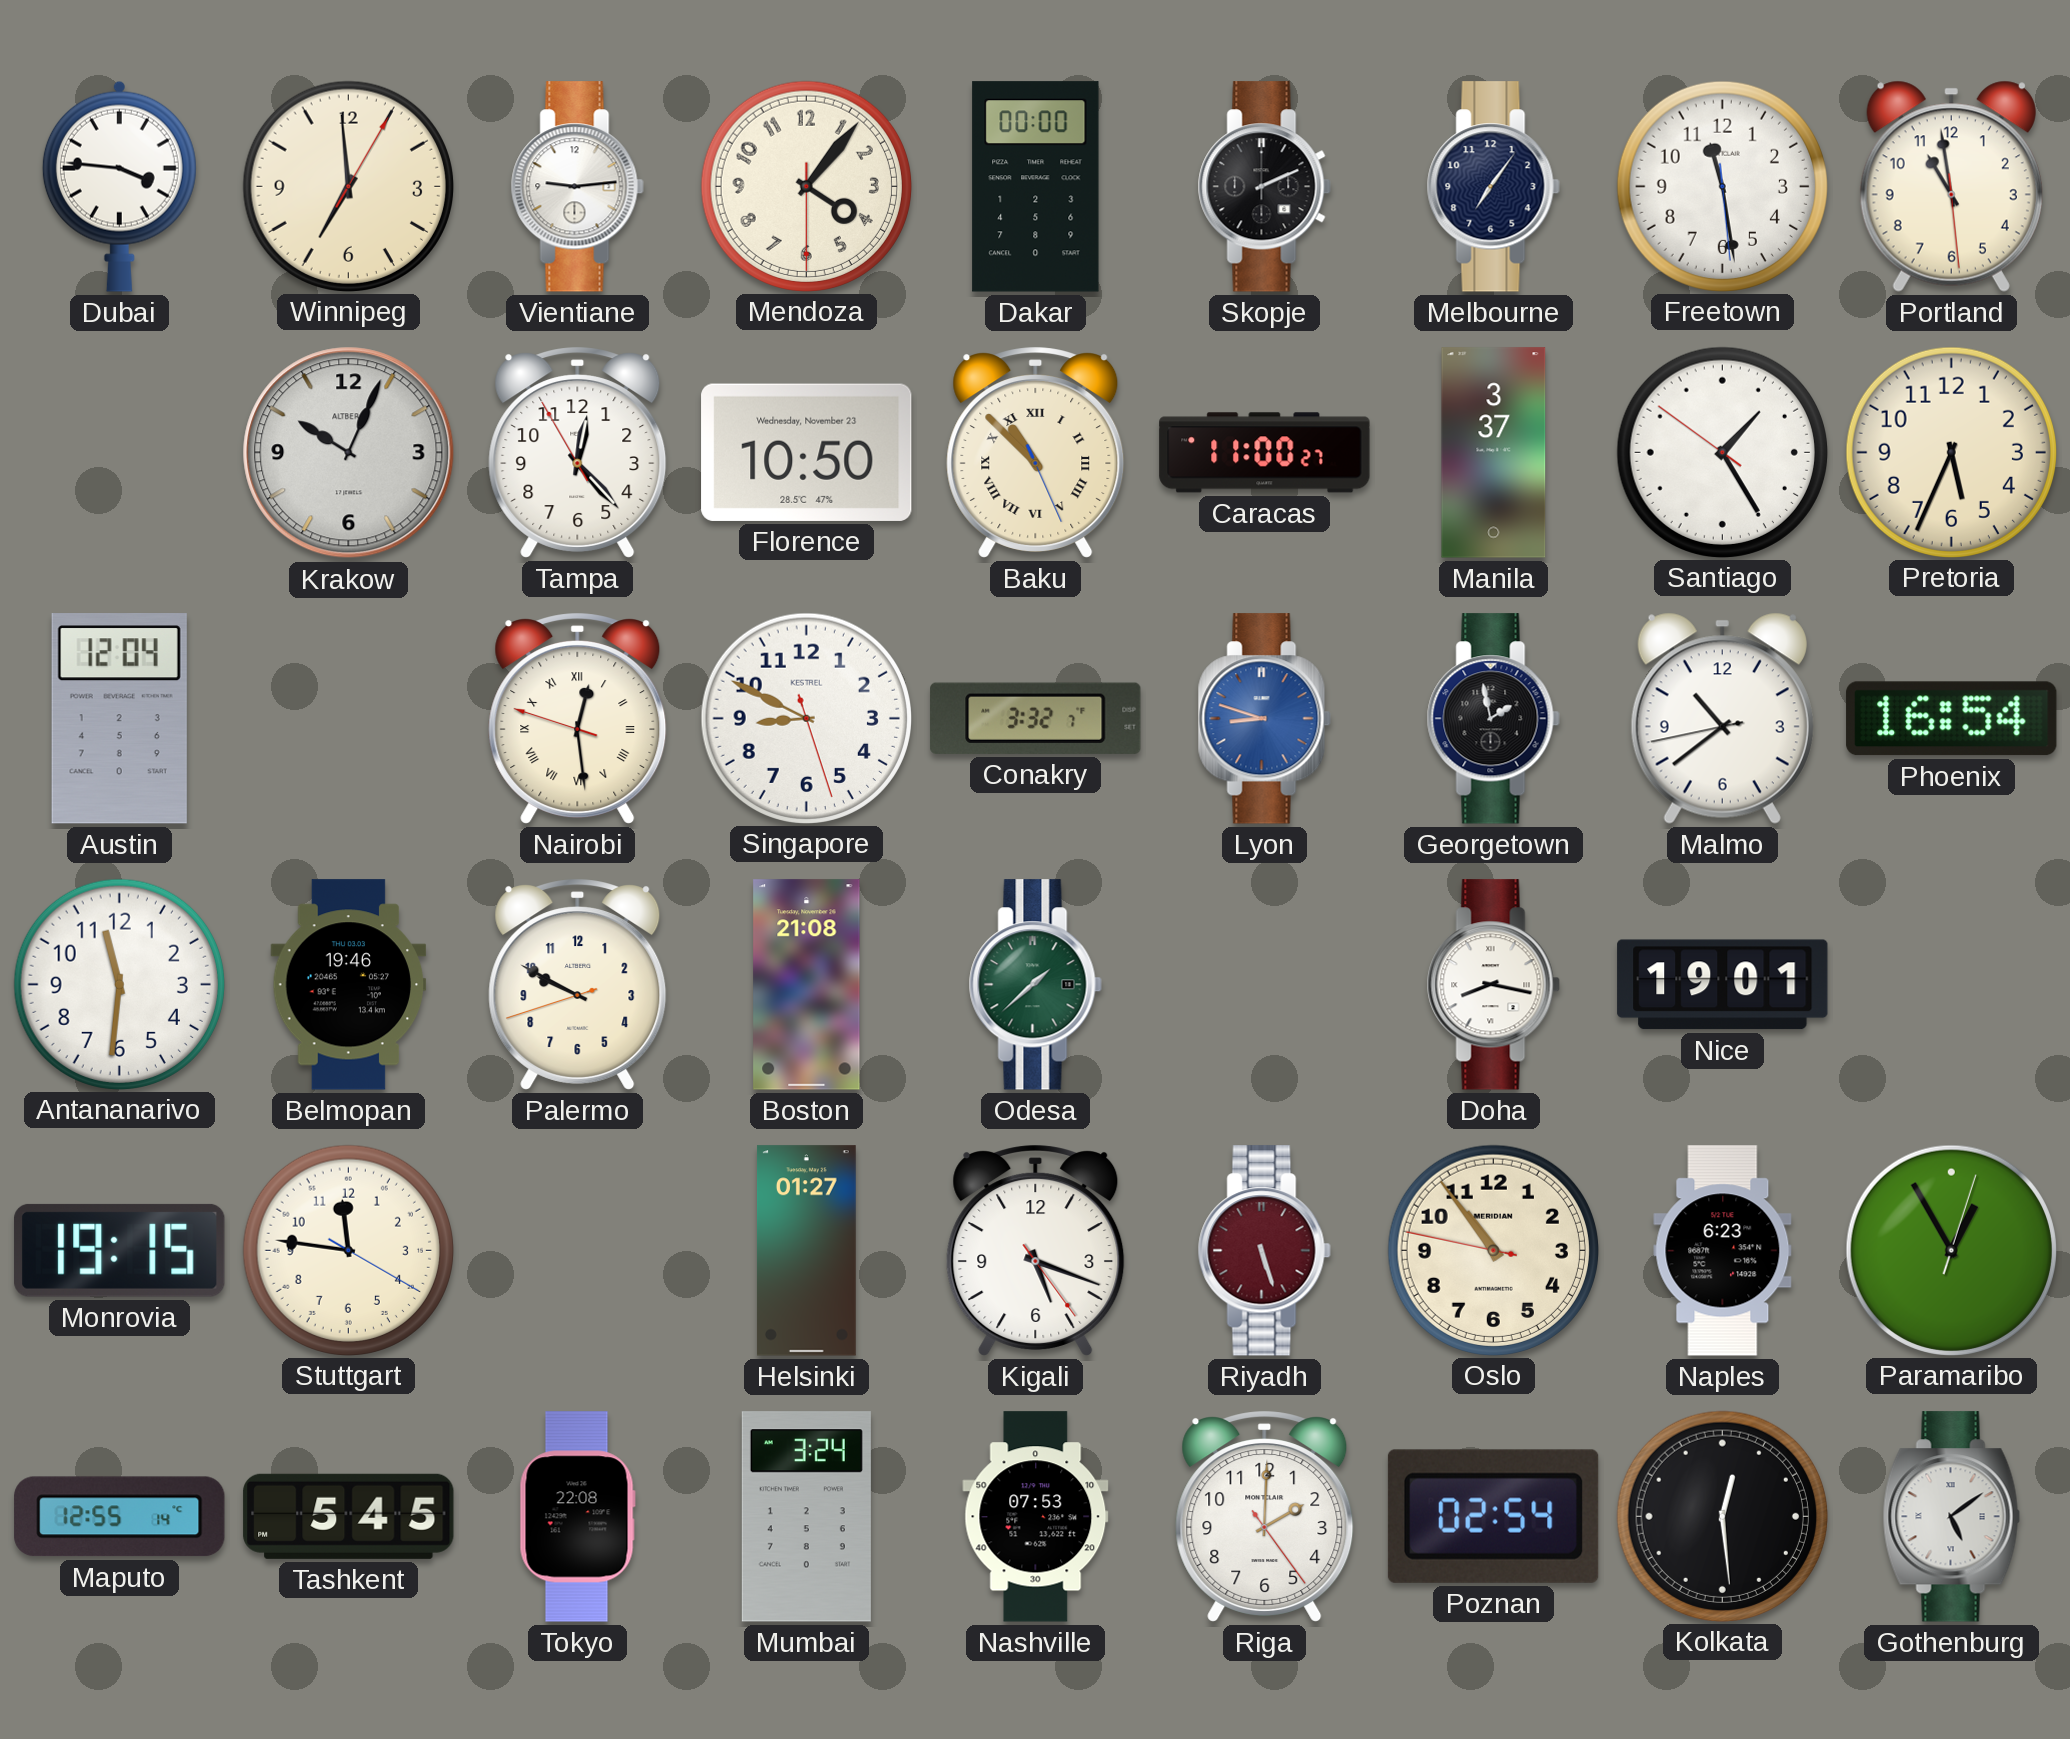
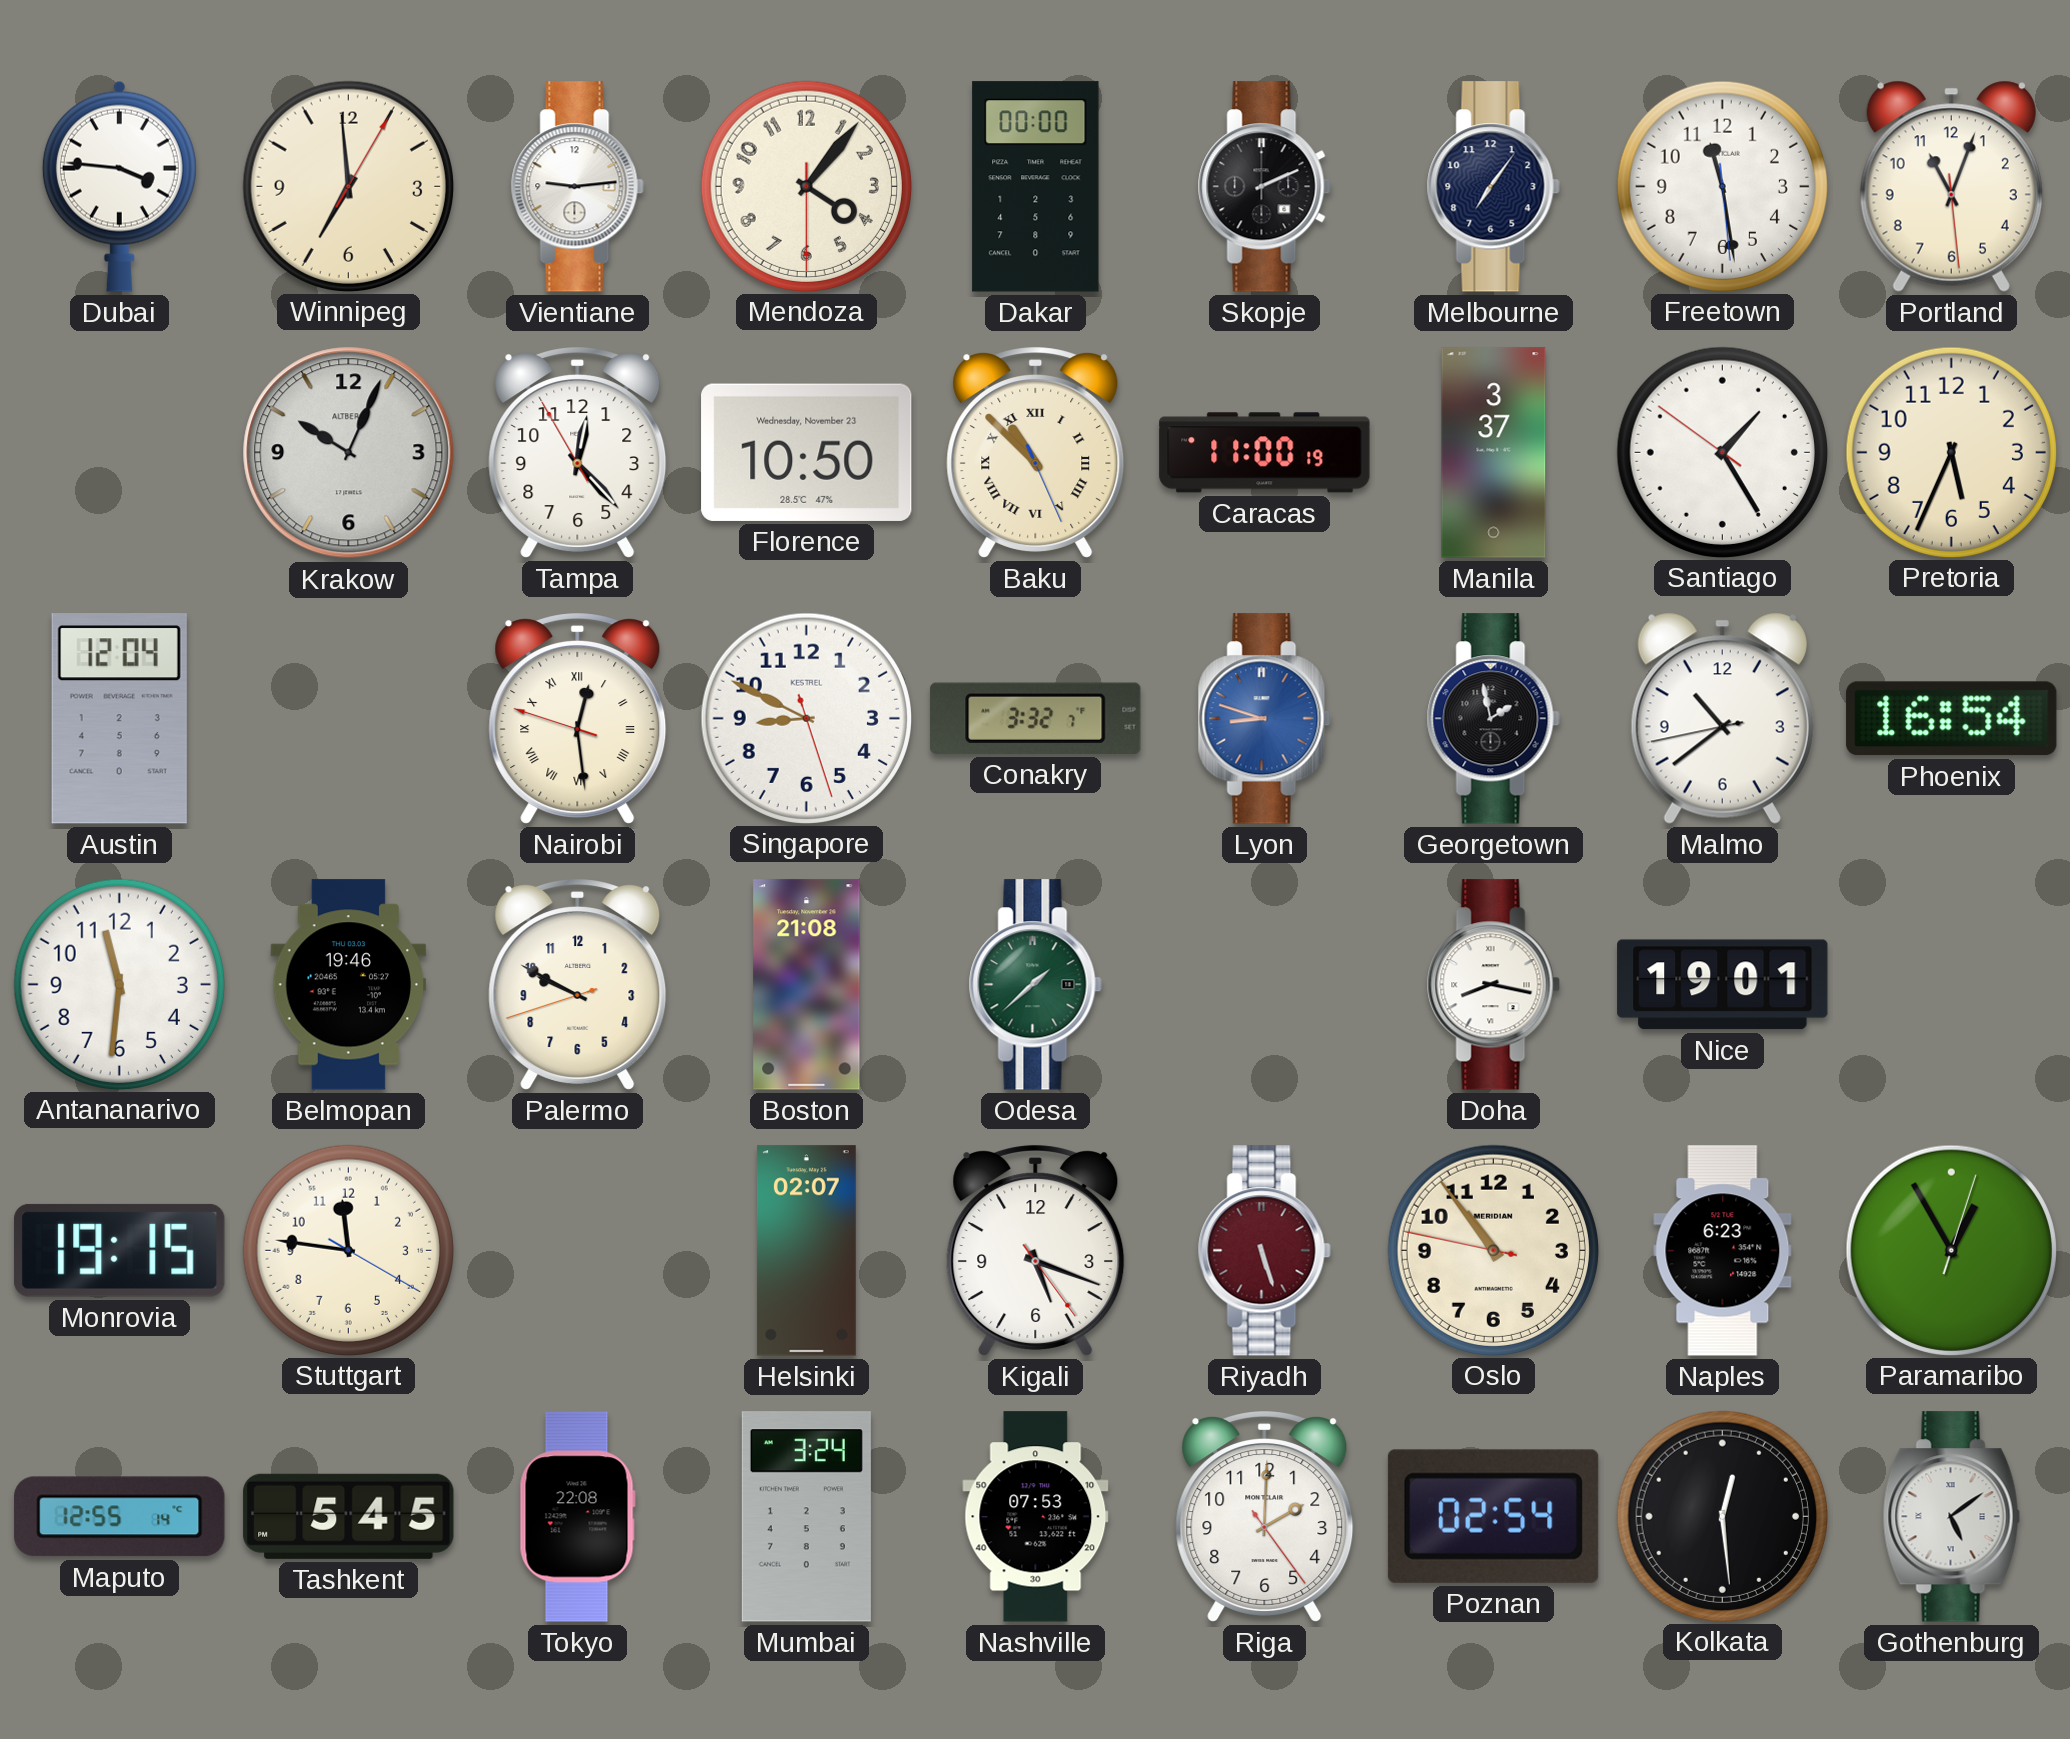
Portland: 10:58 -> 11:03
Caracas: 11:00:27 -> 11:00:19
Helsinki: 01:27 -> 02:07
